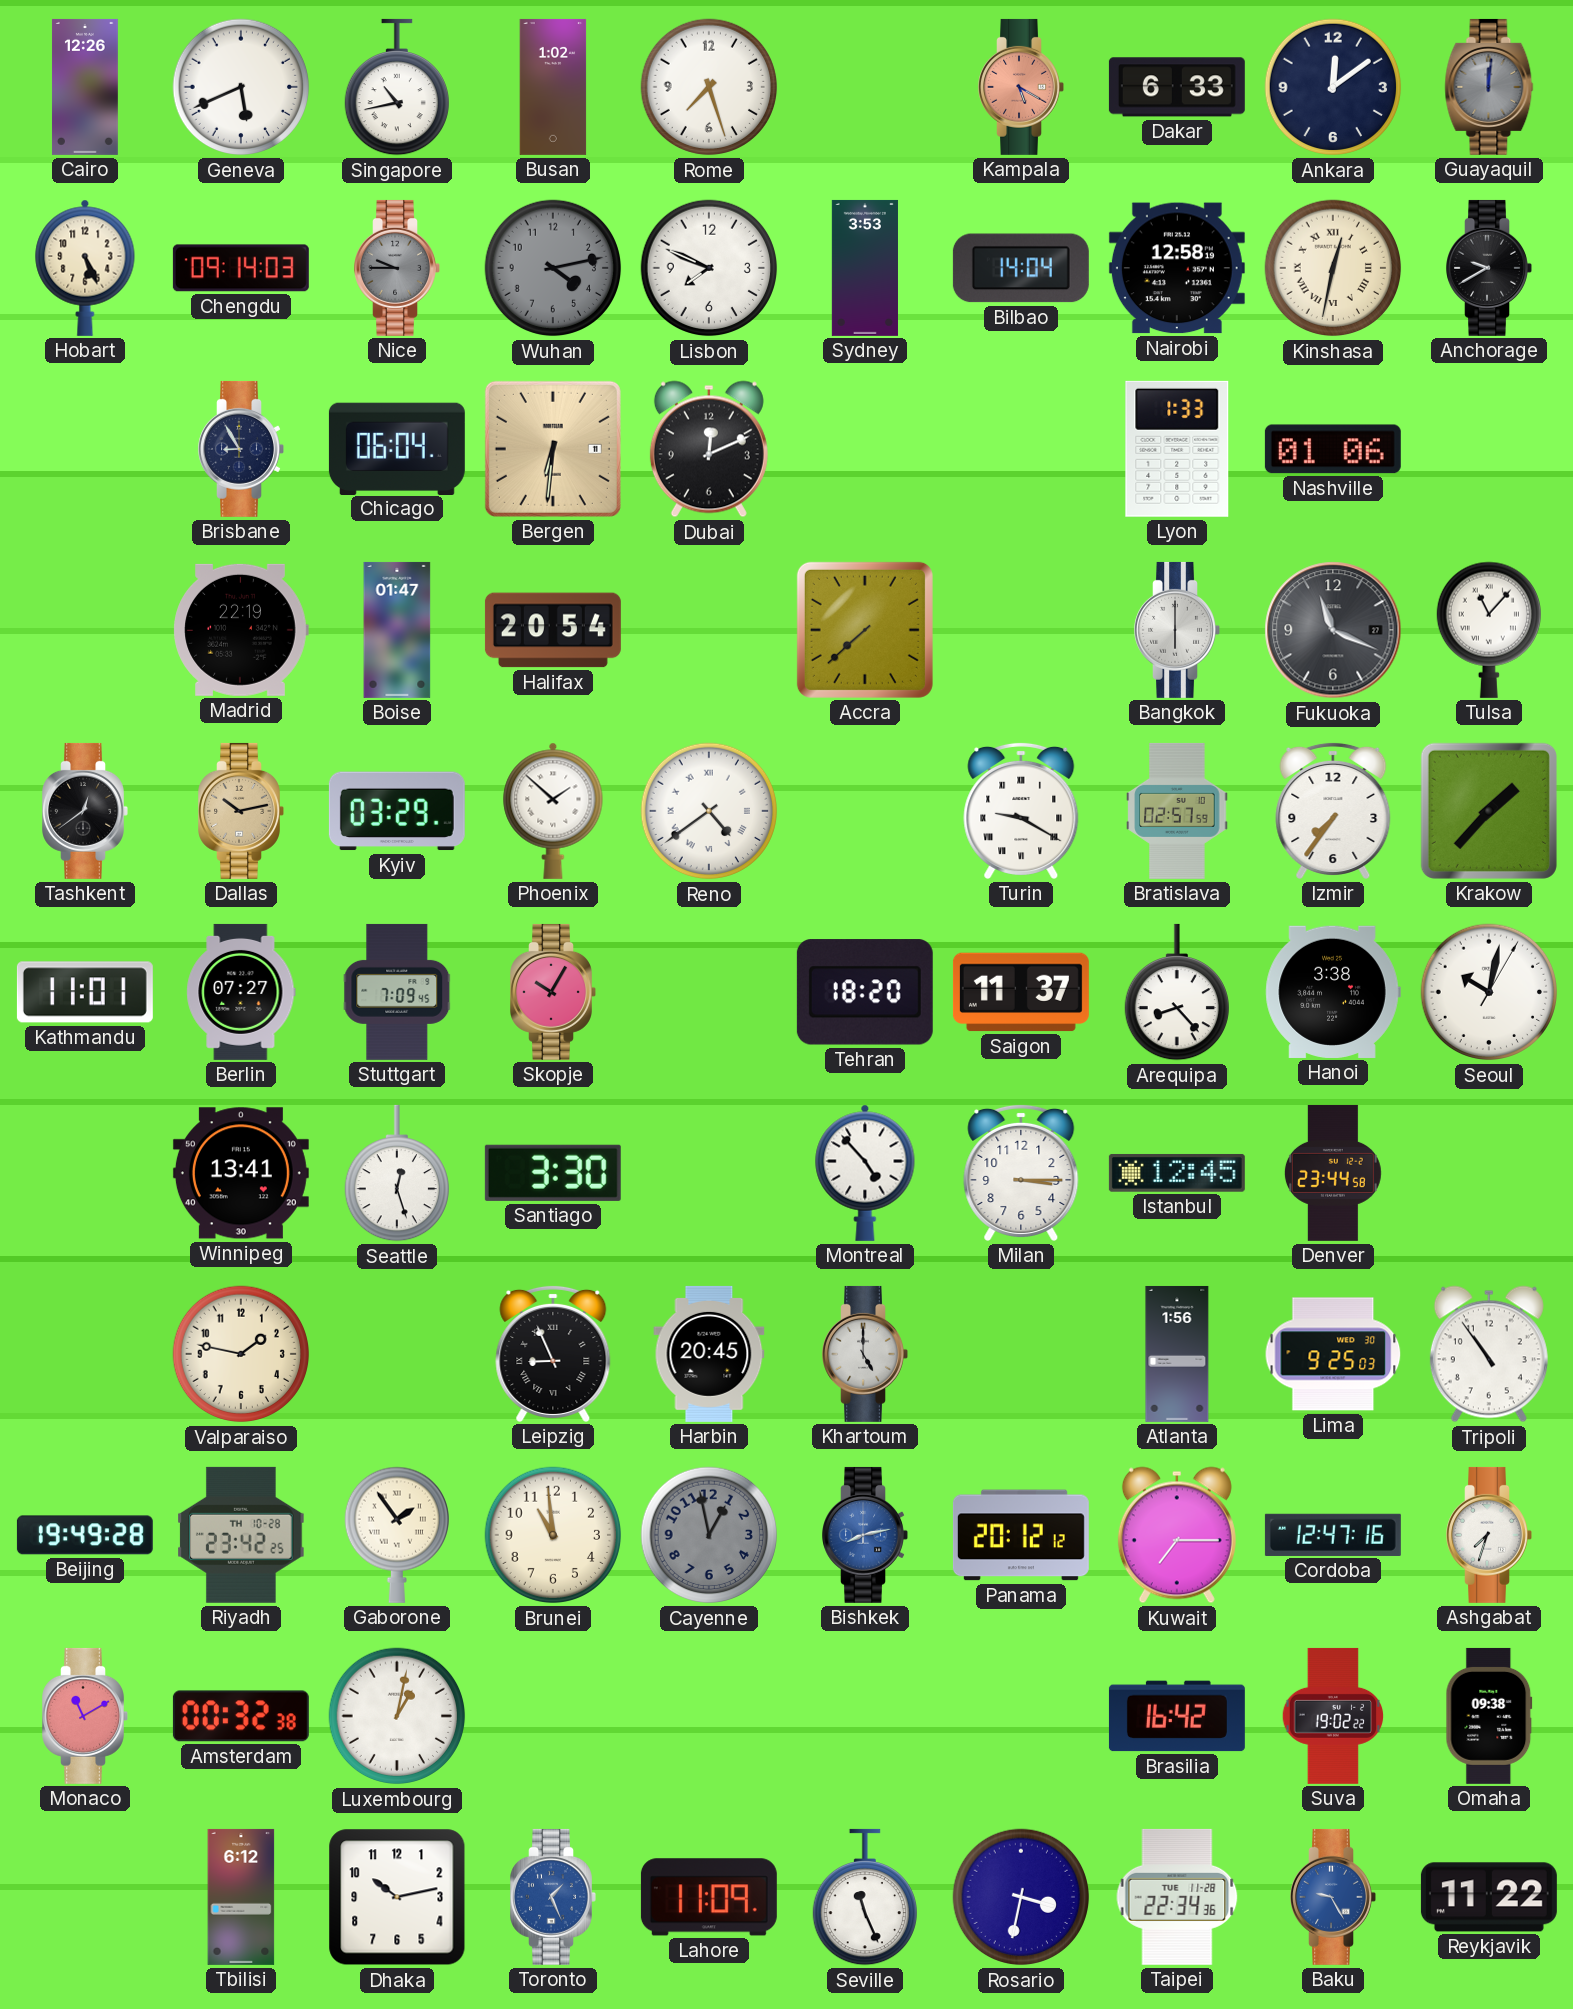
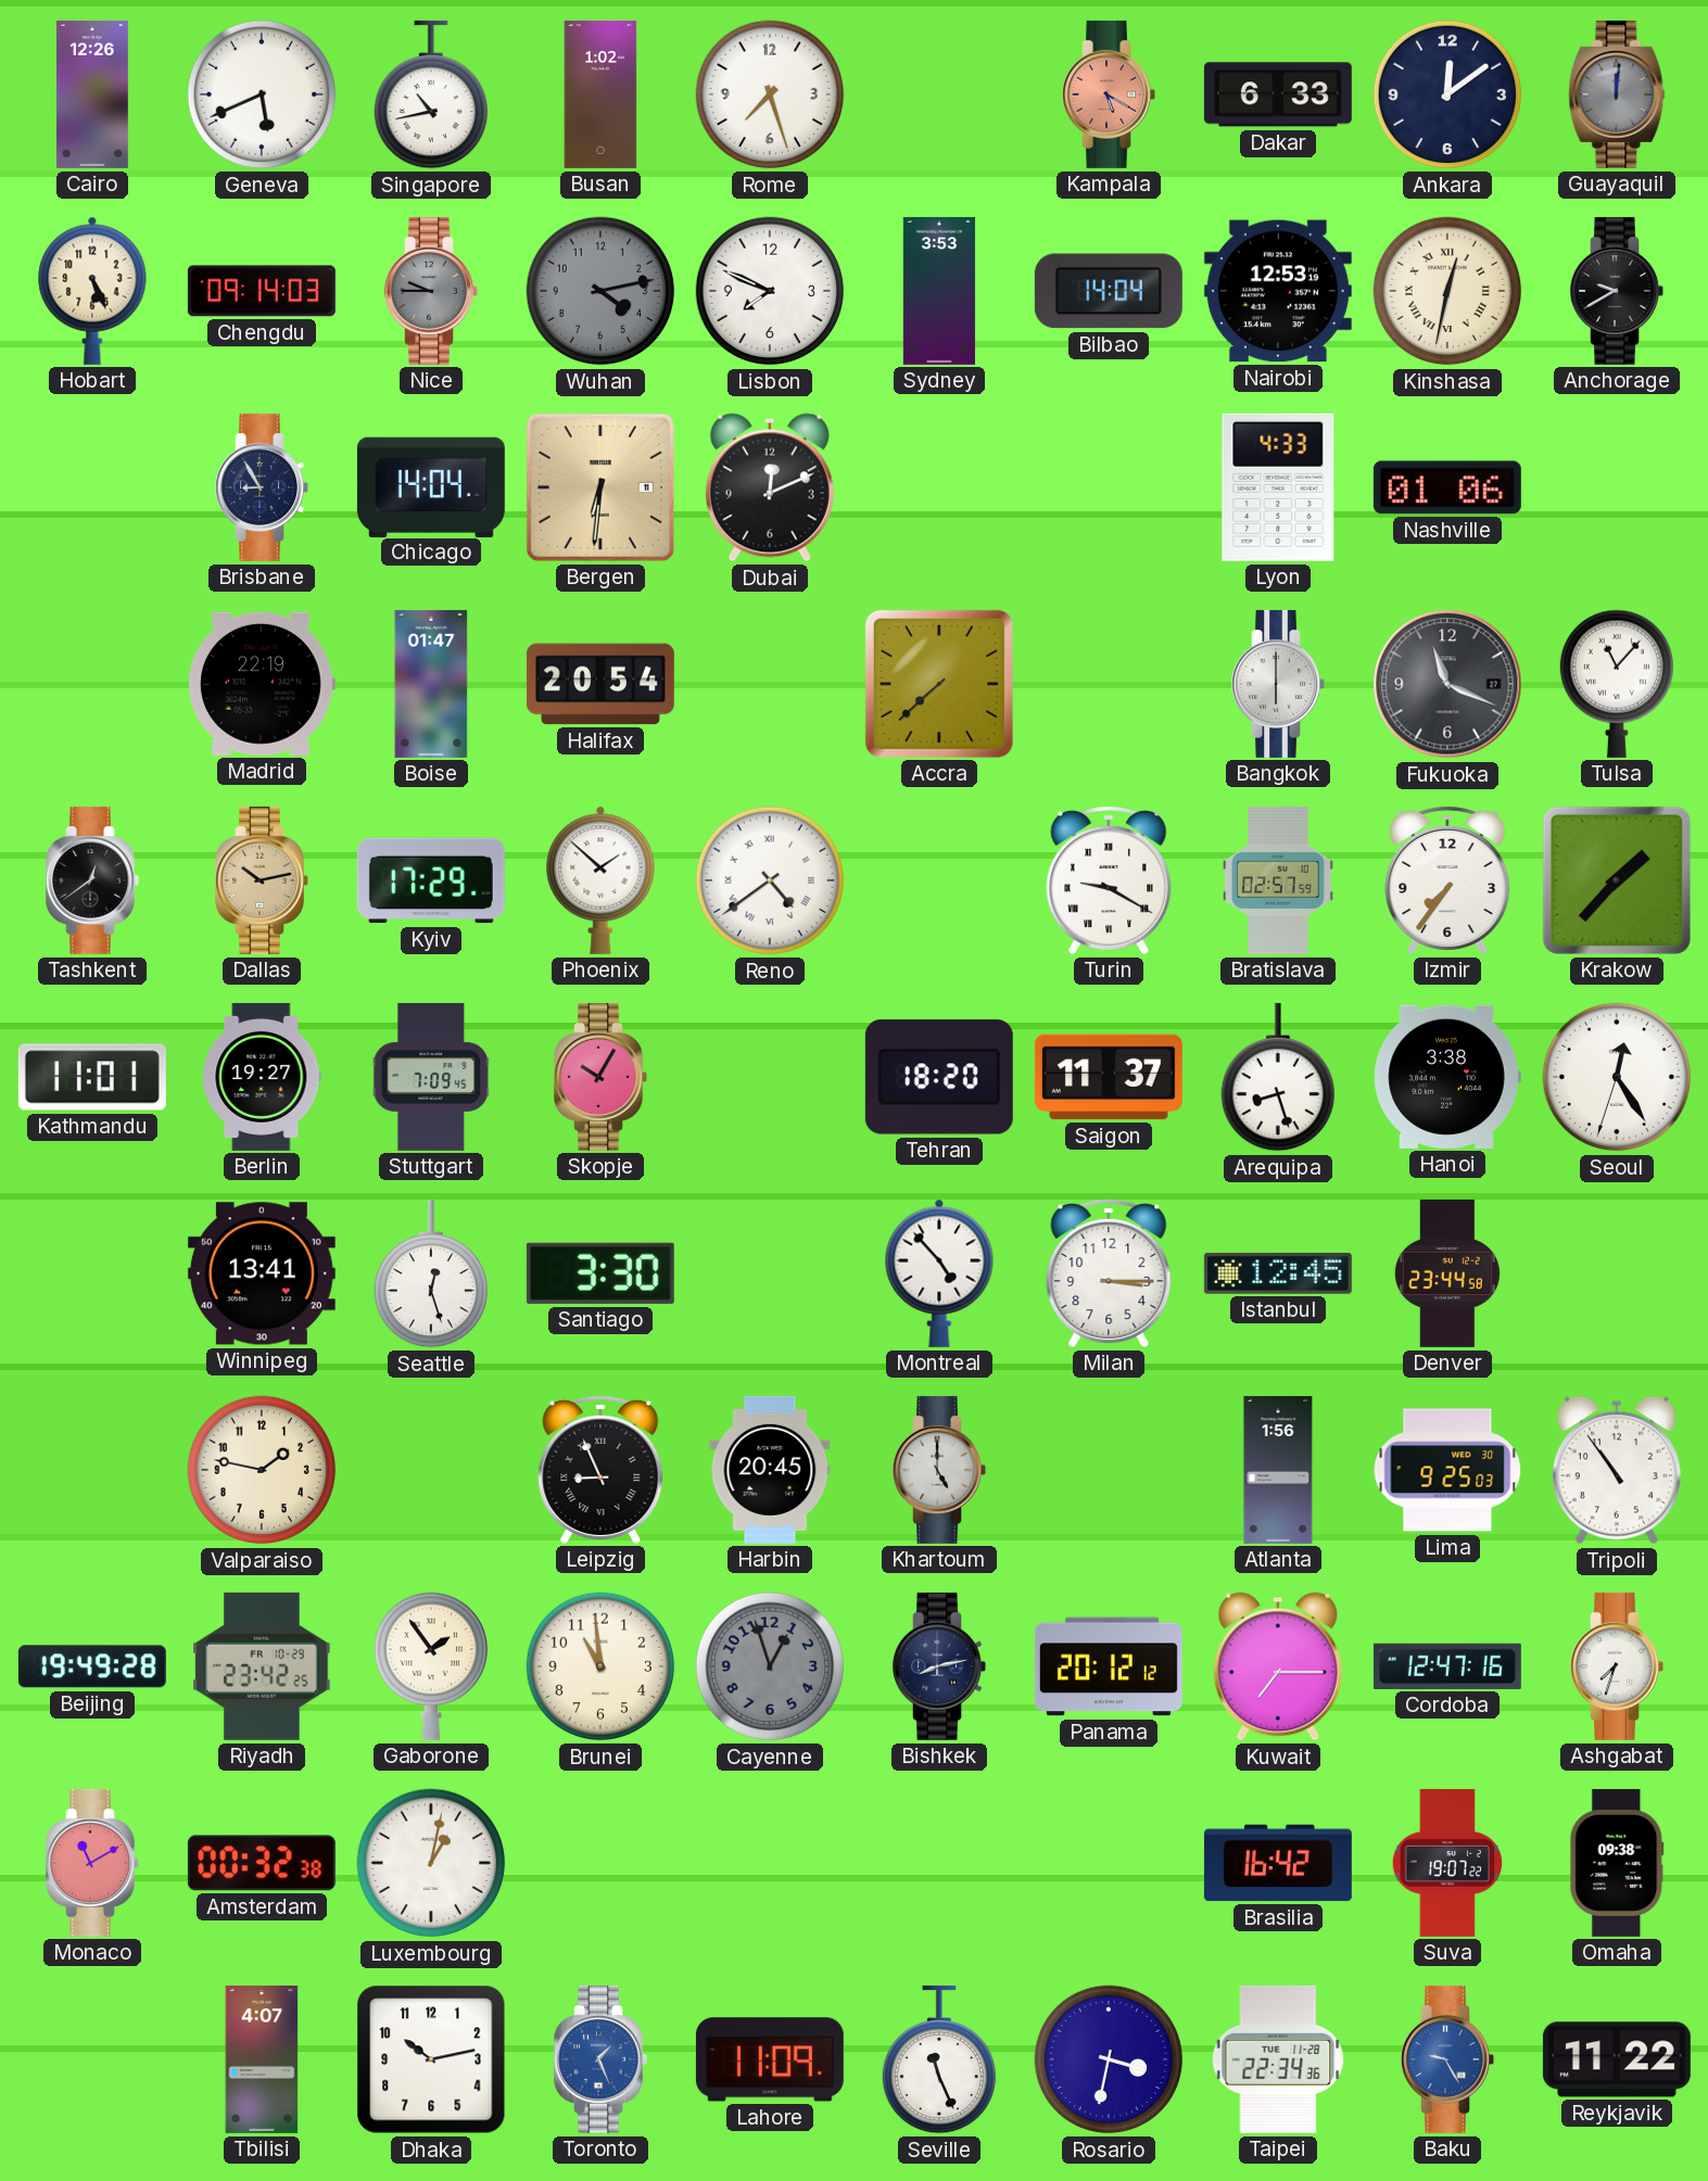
Nairobi: 12:58 -> 12:53
Chicago: 06:04 -> 14:04
Lyon: 1:33 -> 4:33
Kyiv: 03:29 -> 17:29
Berlin: 07:27 -> 19:27
Arequipa: 8:23 -> 8:27
Seoul: 10:02 -> 12:24
Riyadh date: TH 10-28 -> FR 10-29
Cayenne: 12:58 -> 12:57
Bishkek dial: blue -> navy
Suva: 19:02 -> 19:07
Tbilisi: 6:12 -> 4:07
